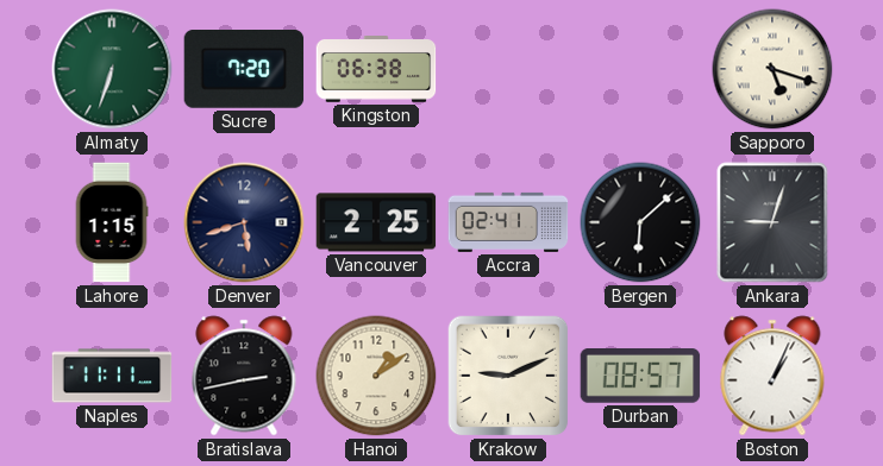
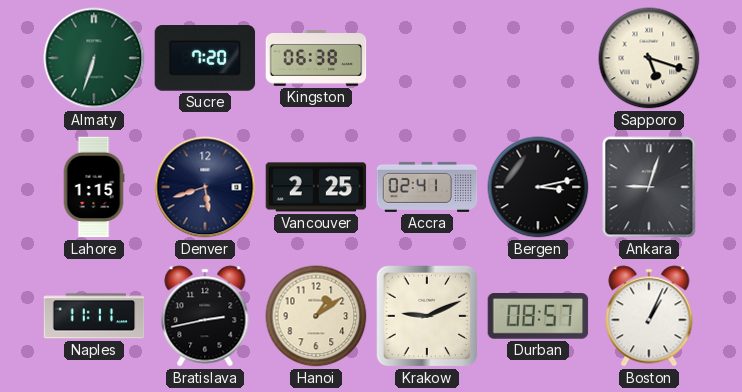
Bergen: 6:08 -> 3:13
